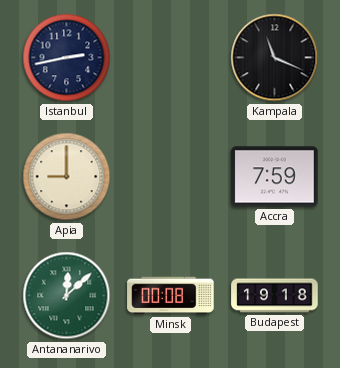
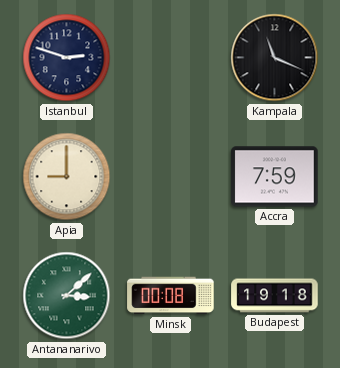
Istanbul: 2:43 -> 2:48
Antananarivo: 12:08 -> 3:08
